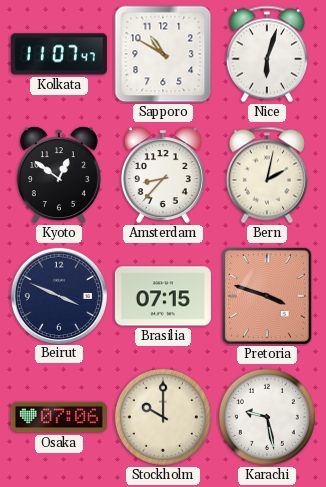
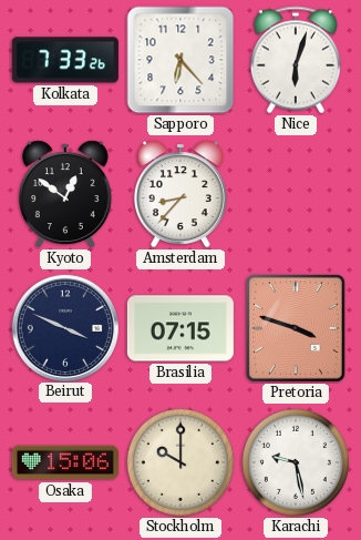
Kolkata: 11:07 -> 7:33
Sapporo: 10:50 -> 6:23
Bern: 2:02 -> none
Osaka: 07:06 -> 15:06
